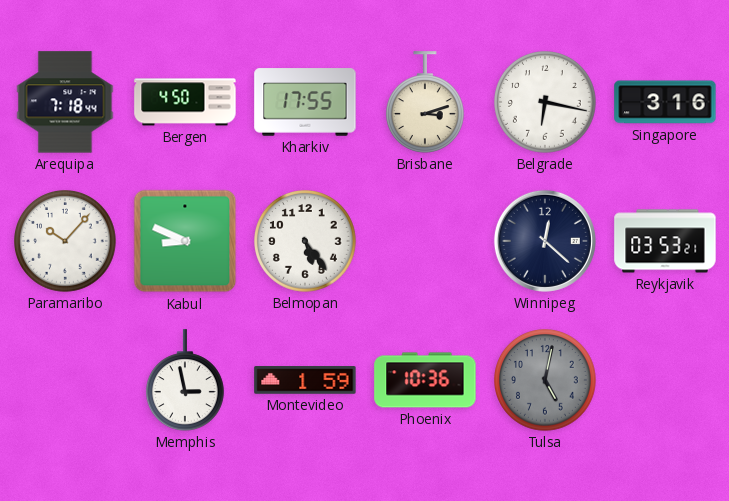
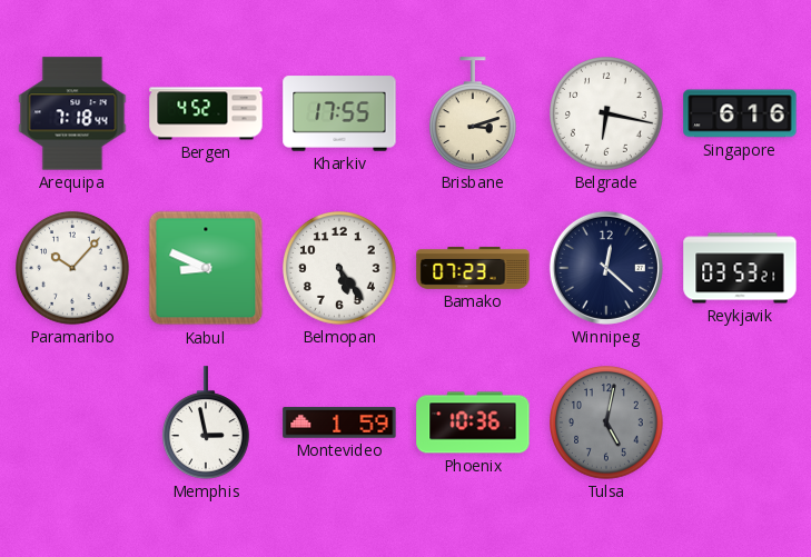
Bergen: 4:50 -> 4:52
Singapore: 3:16 -> 6:16
Bamako: none -> 07:23
